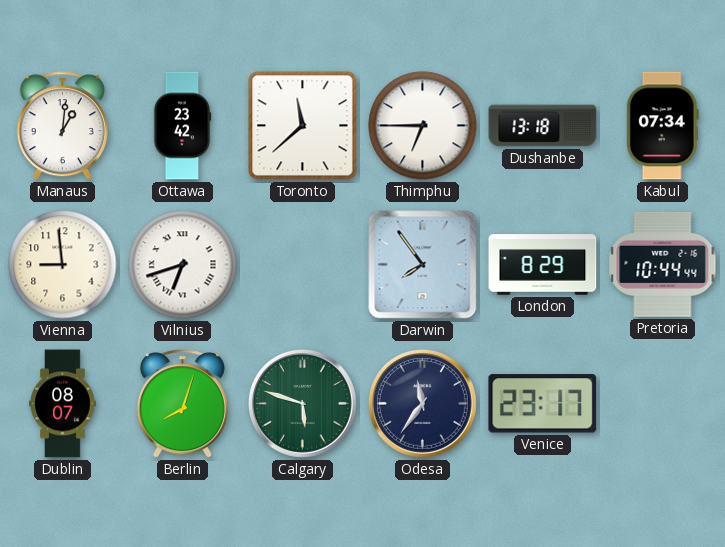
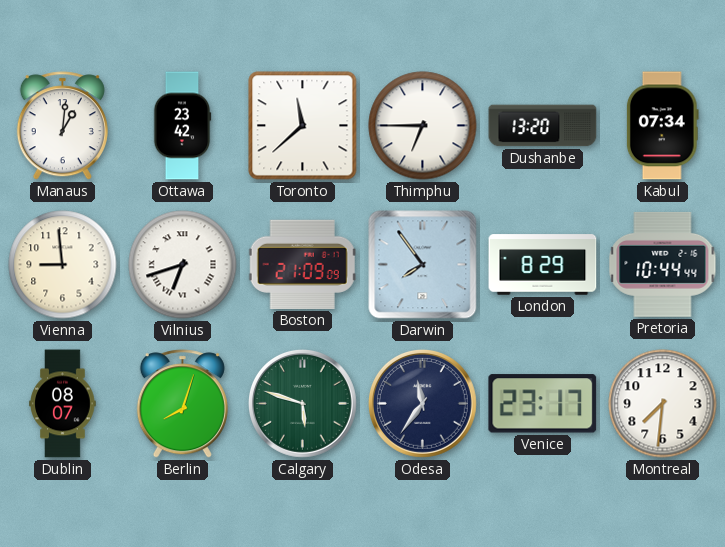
Dushanbe: 13:18 -> 13:20
Boston: none -> 21:09
Montreal: none -> 7:31
